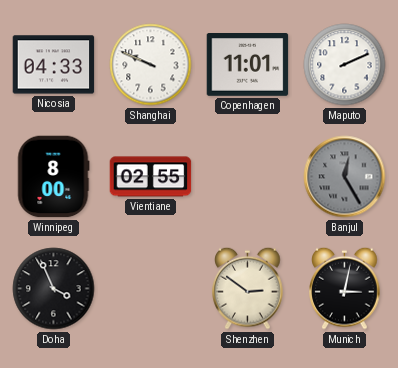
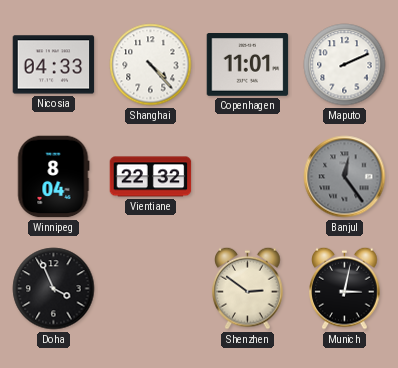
Shanghai: 9:49 -> 4:23
Winnipeg: 8:00 -> 8:04
Vientiane: 02:55 -> 22:32
Banjul: 12:25 -> 12:24
